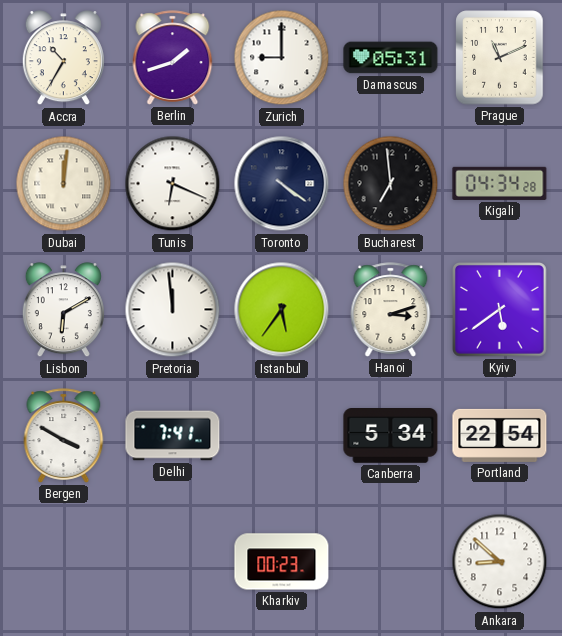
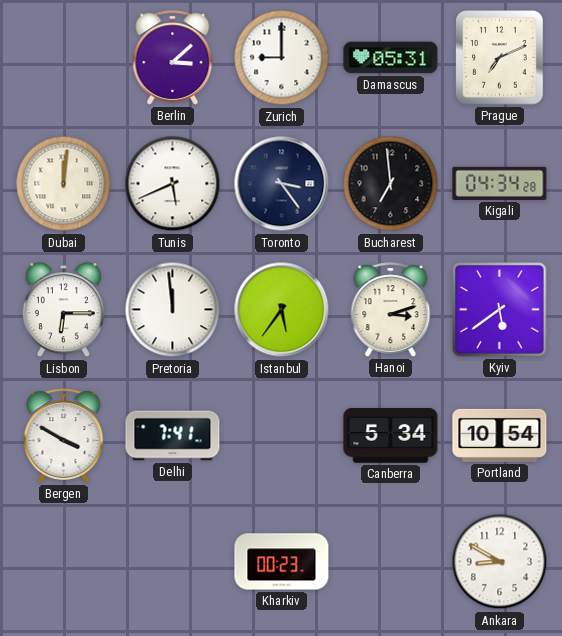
Accra: 10:35 -> none
Berlin: 1:42 -> 3:08
Prague: 11:11 -> 7:11
Tunis: 6:19 -> 5:41
Toronto: 4:21 -> 3:24
Lisbon: 6:10 -> 6:15
Portland: 22:54 -> 10:54
Ankara: 8:52 -> 8:50
